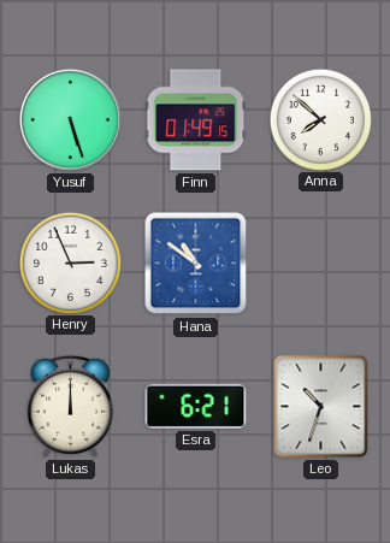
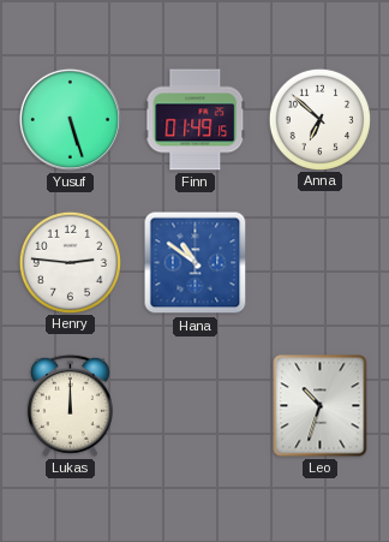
Anna: 7:52 -> 6:52
Henry: 2:56 -> 2:46
Esra: 6:21 -> none
